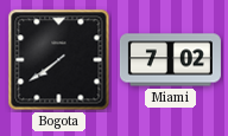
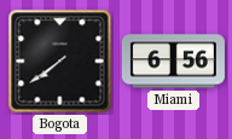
Miami: 7:02 -> 6:56
